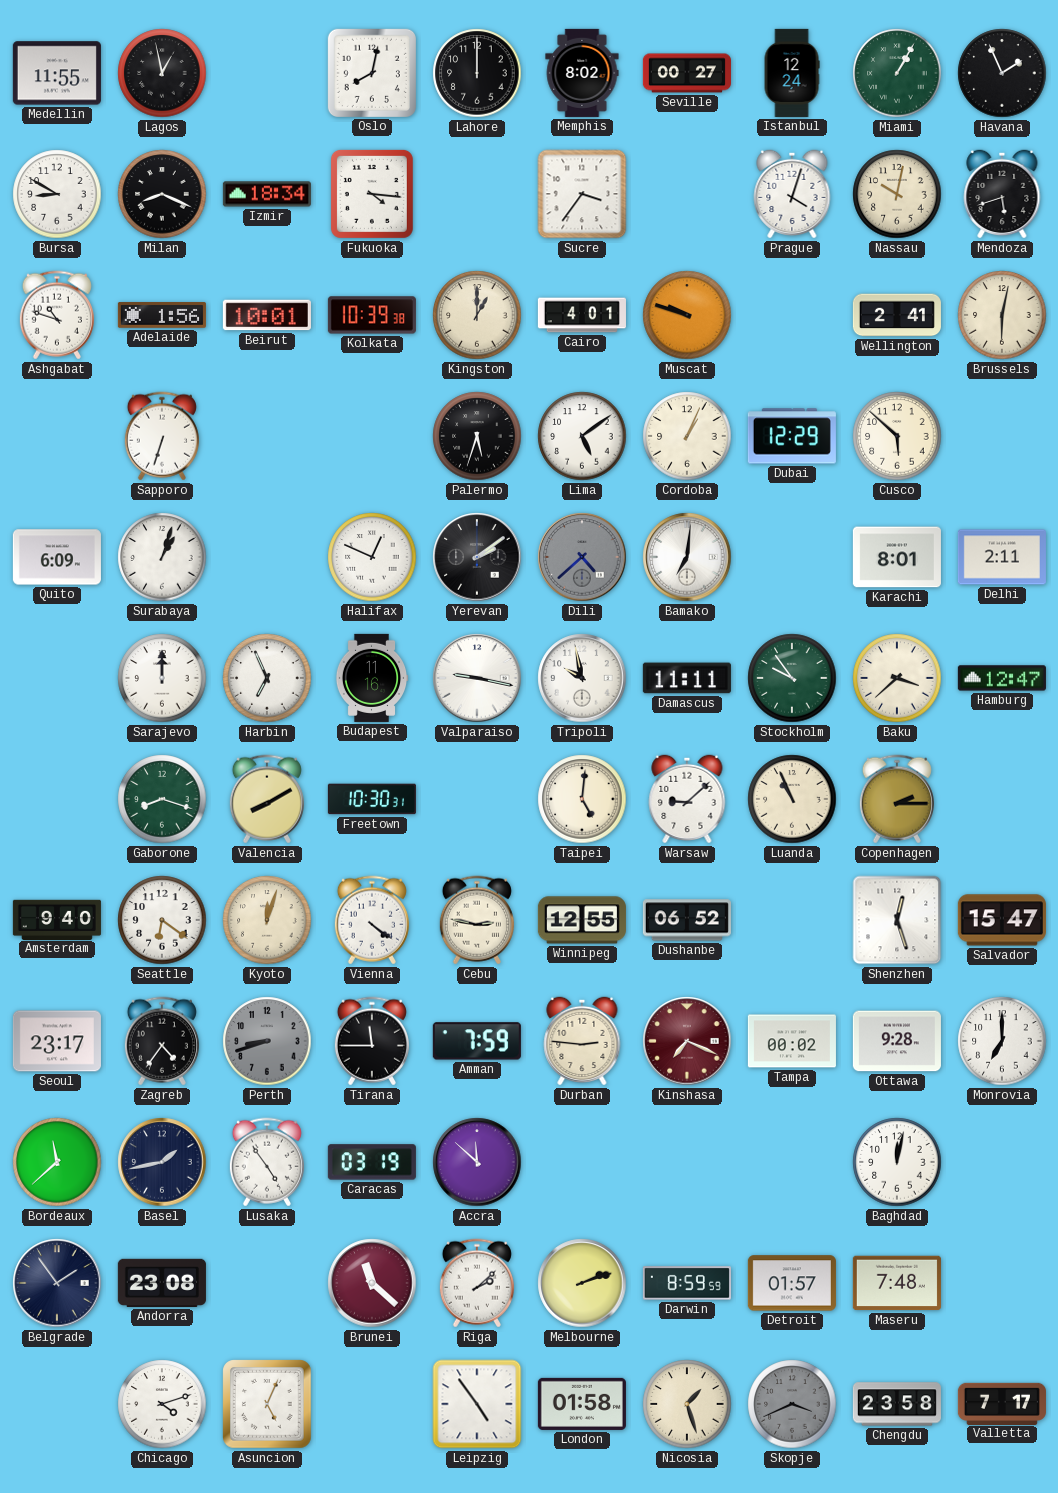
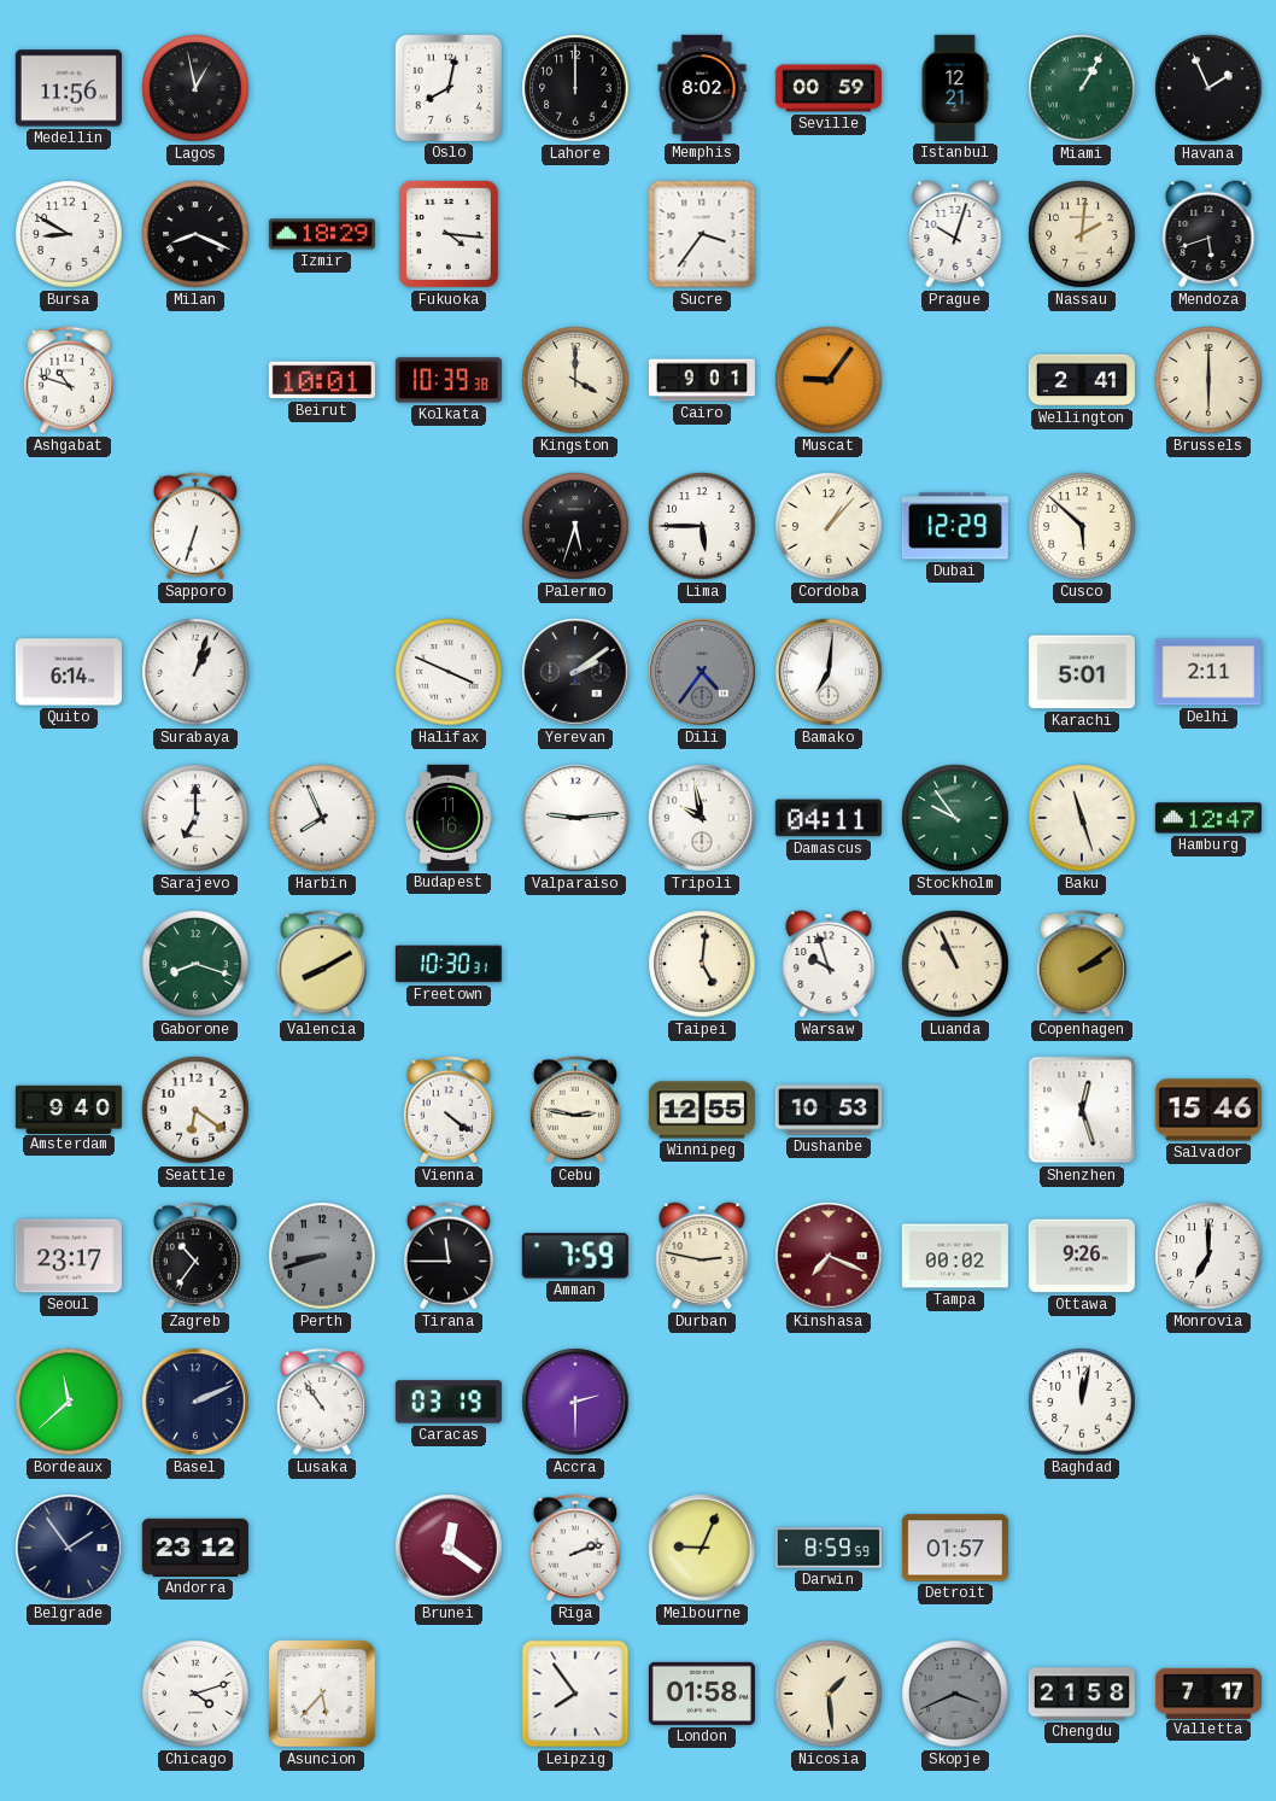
Medellin: 11:55 -> 11:56
Seville: 00:27 -> 00:59
Istanbul: 12:24 -> 12:21
Izmir: 18:34 -> 18:29
Prague: 4:03 -> 10:03
Nassau: 10:02 -> 2:01
Adelaide: 1:56 -> none
Kingston: 1:00 -> 4:00
Cairo: 4:01 -> 9:01
Muscat: 9:48 -> 9:06
Brussels: 6:02 -> 6:00
Lima: 5:09 -> 5:45
Cordoba: 1:04 -> 1:07
Quito: 6:09 -> 6:14
Halifax: 12:49 -> 3:49
Dili: 4:38 -> 4:36
Karachi: 8:01 -> 5:01
Sarajevo: 12:00 -> 7:00
Harbin: 6:56 -> 7:56
Valparaiso: 9:17 -> 9:14
Damascus: 11:11 -> 04:11
Baku: 3:38 -> 11:27
Warsaw: 9:08 -> 9:57
Copenhagen: 2:15 -> 2:09
Kyoto: 12:03 -> none
Dushanbe: 06:52 -> 10:53
Salvador: 15:47 -> 15:46
Zagreb: 4:36 -> 10:36
Durban: 2:46 -> 2:47
Ottawa: 9:28 -> 9:26
Basel: 1:43 -> 2:11
Lusaka: 4:54 -> 10:54
Accra: 11:52 -> 2:30
Andorra: 23:08 -> 23:12
Brunei: 11:22 -> 12:21
Riga: 2:08 -> 2:12
Melbourne: 2:12 -> 9:04
Maseru: 7:48 -> none
Asuncion: 5:04 -> 5:37
Leipzig: 4:54 -> 7:54
Nicosia: 1:27 -> 1:29
Chengdu: 23:58 -> 21:58
